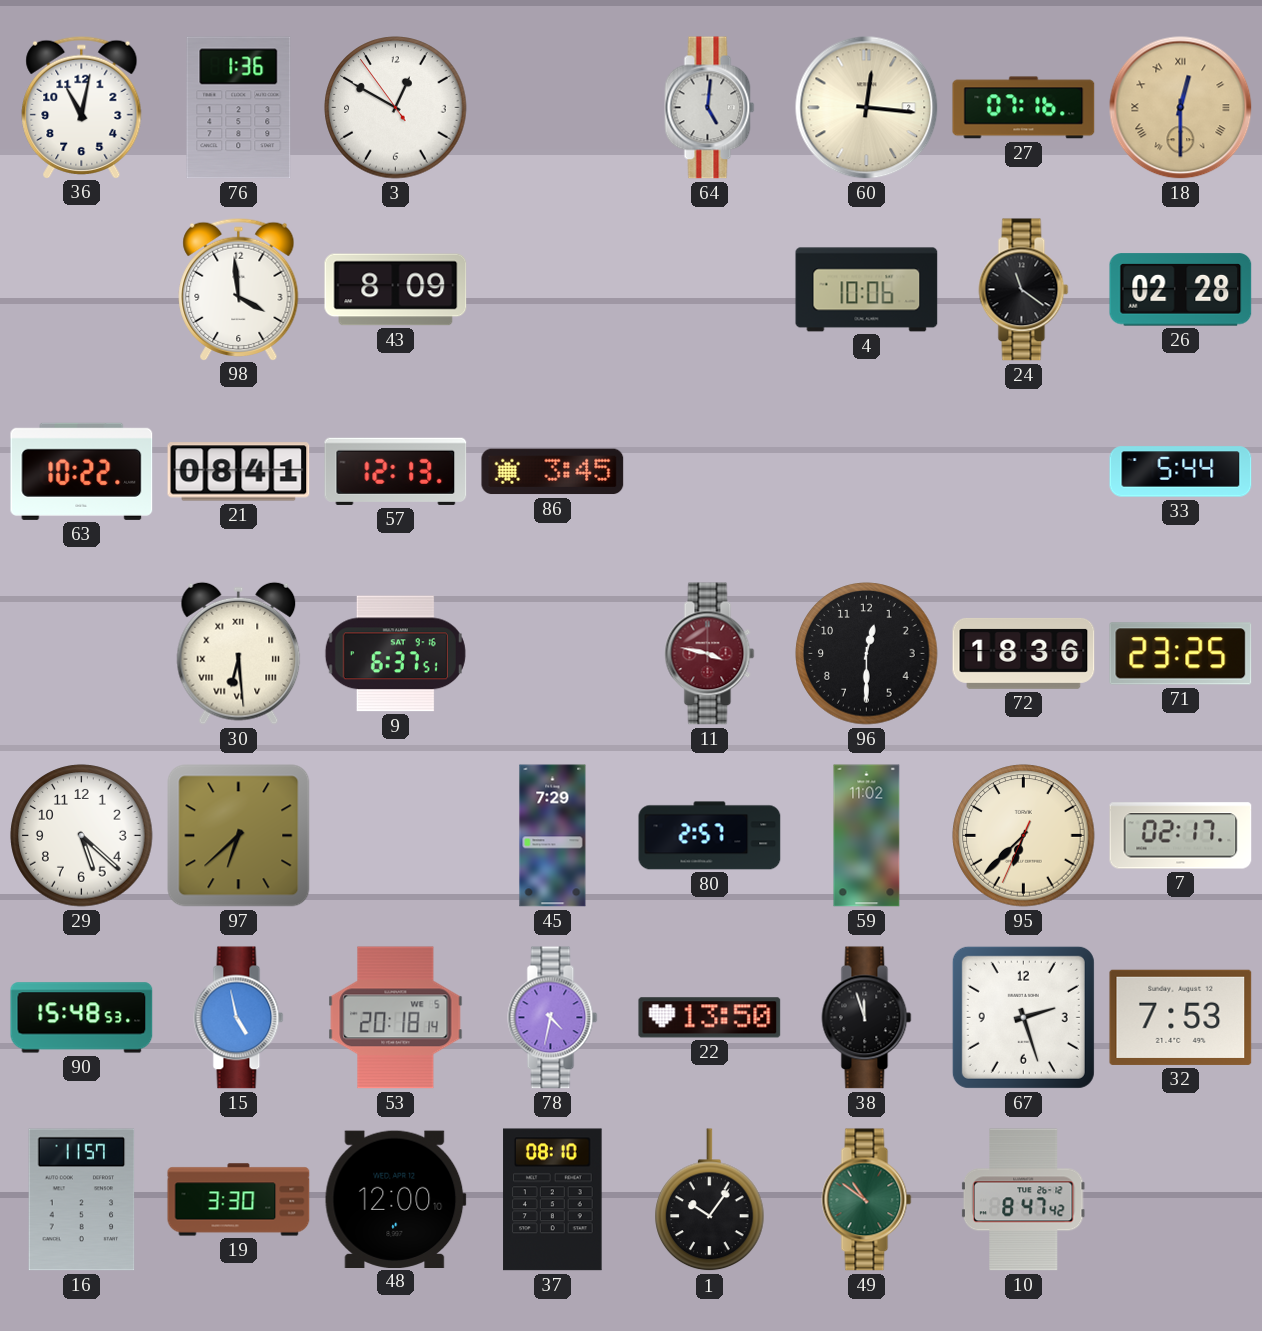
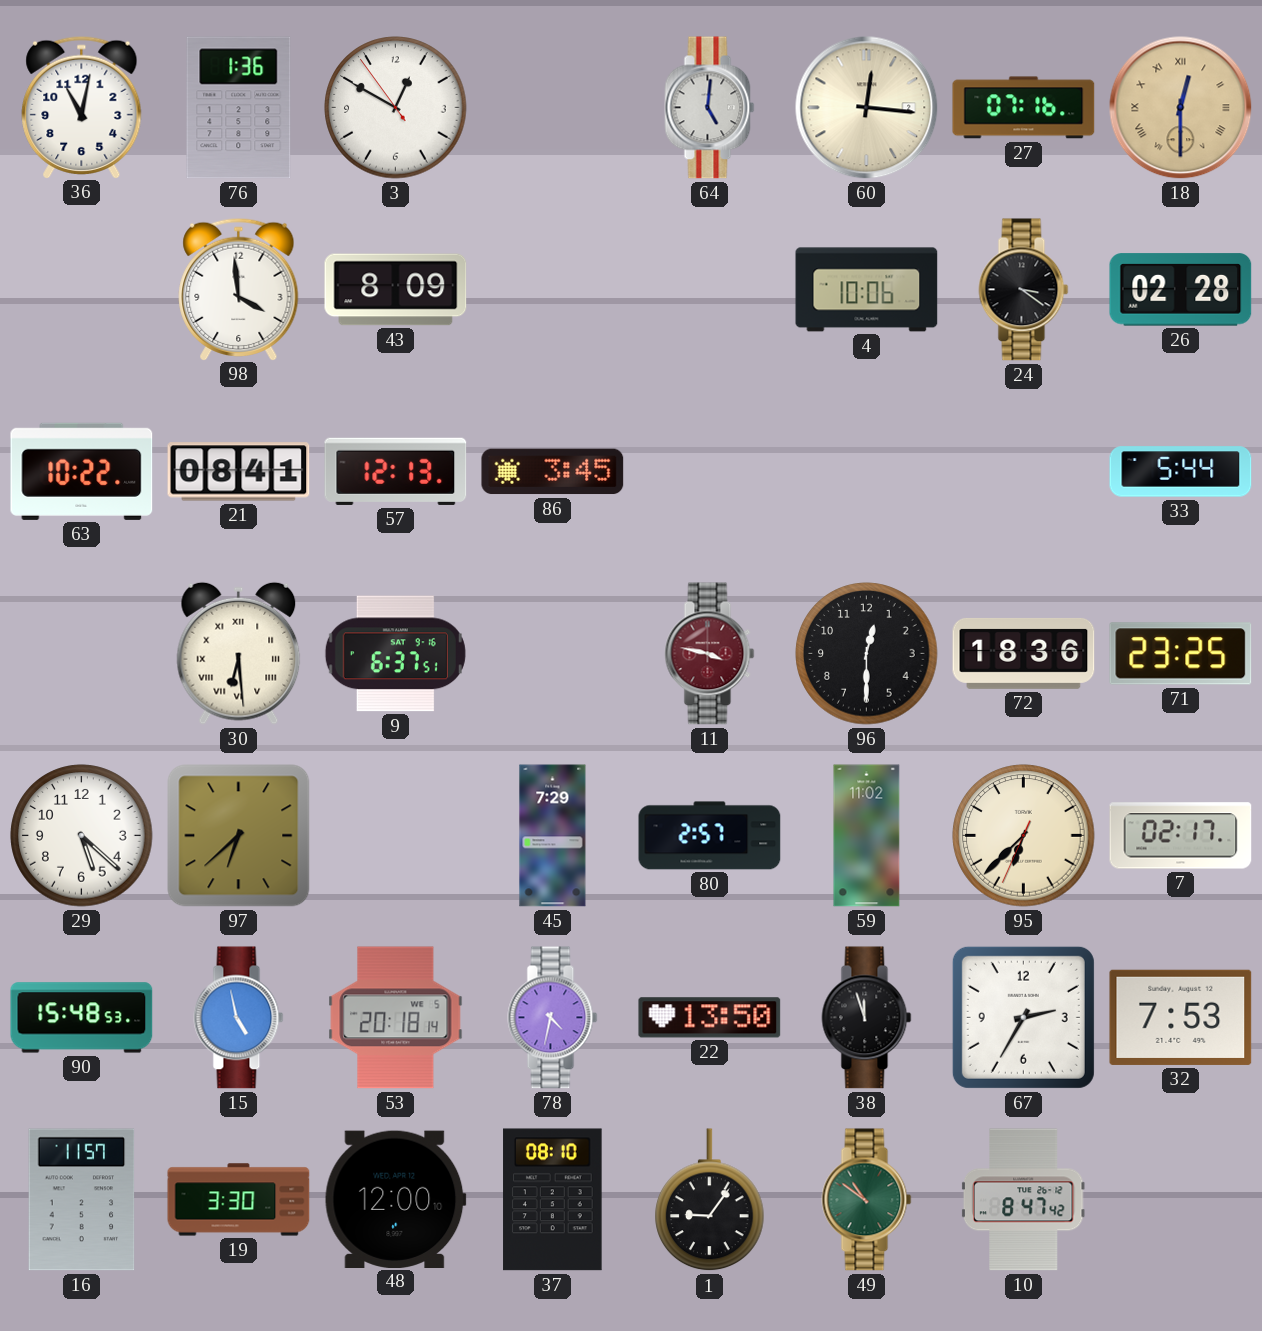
24: 11:21 -> 3:21
67: 2:27 -> 2:35
1: 10:06 -> 9:06
